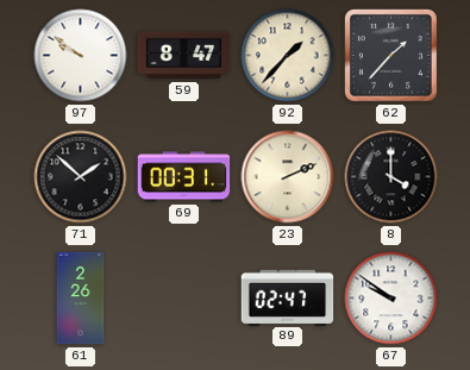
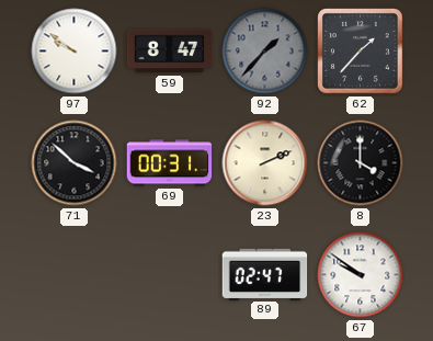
92 dial: cream -> grey
71: 1:52 -> 3:52
61: 2:26 -> none
